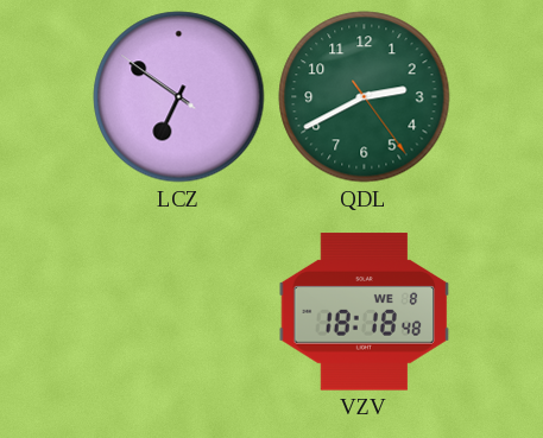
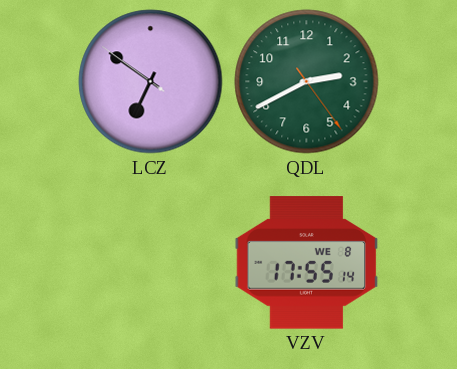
VZV: 18:18 -> 17:55
